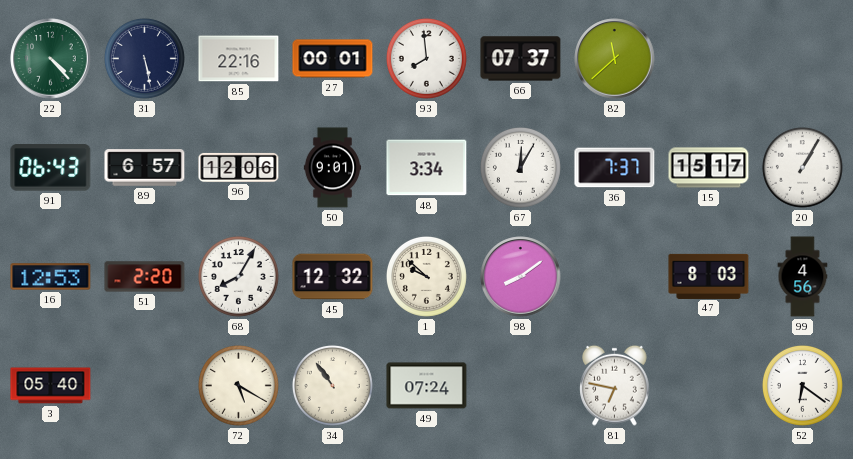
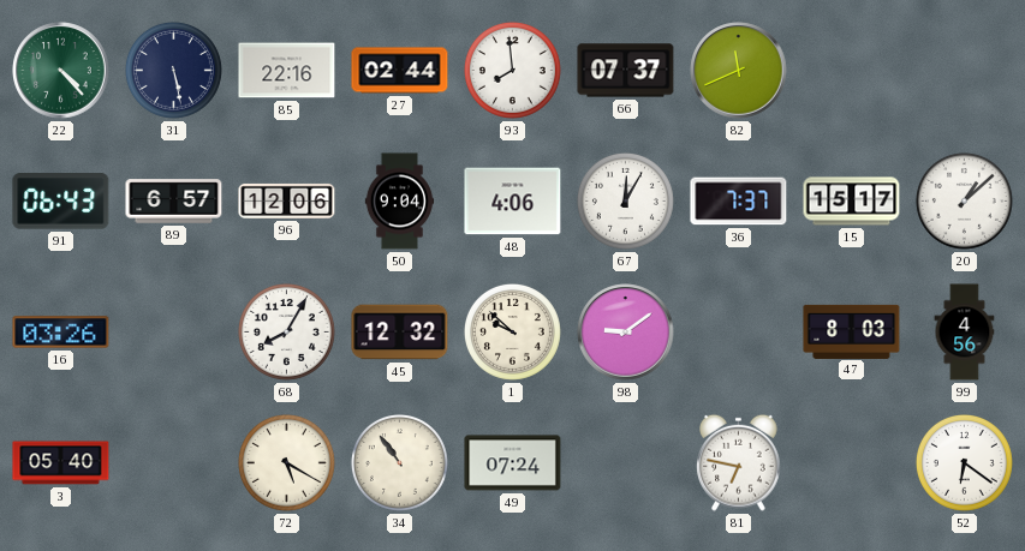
27: 00:01 -> 02:44
82: 11:38 -> 11:41
50: 9:01 -> 9:04
48: 3:34 -> 4:06
20: 1:05 -> 1:08
16: 12:53 -> 03:26
51: 2:20 -> none
98: 8:09 -> 9:09
